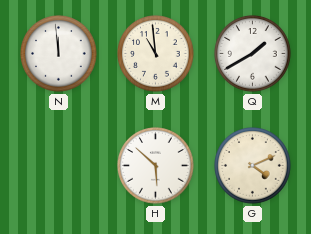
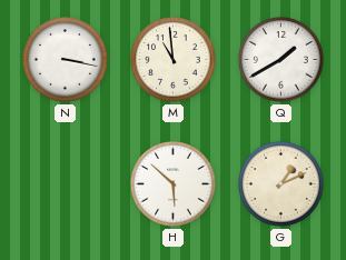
N: 11:59 -> 3:17
G: 4:11 -> 1:11
